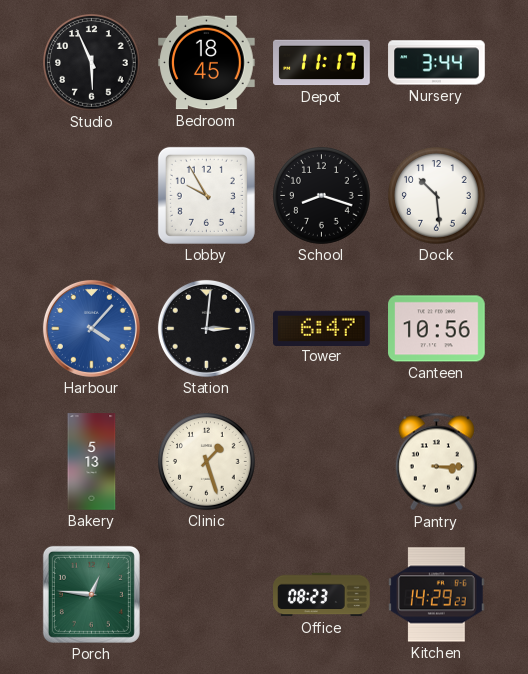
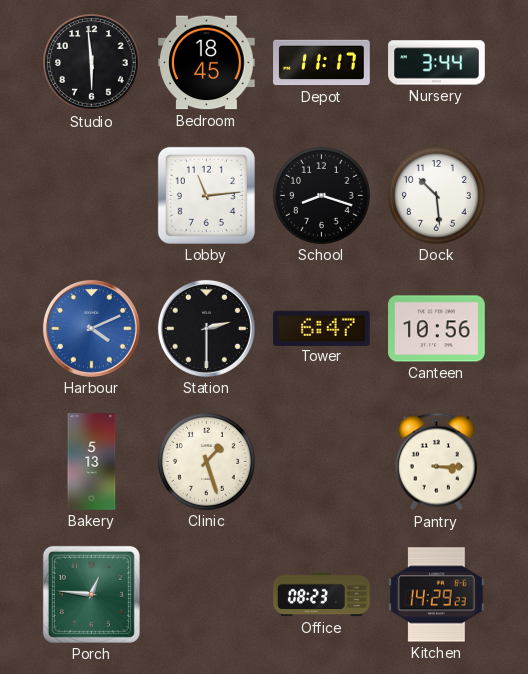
Studio: 5:56 -> 5:59
Lobby: 9:55 -> 11:14
Harbour: 4:07 -> 4:11
Station: 3:01 -> 2:30
